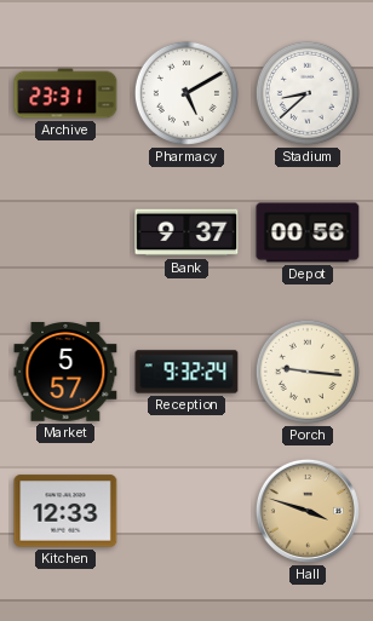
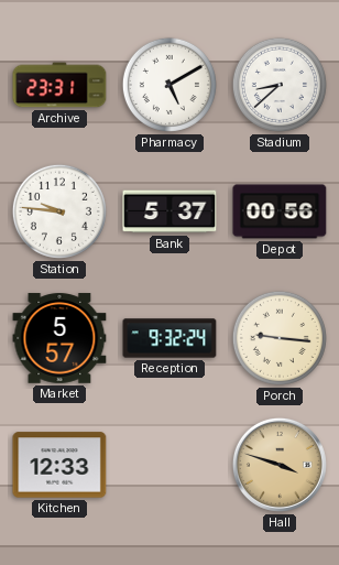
Station: none -> 9:46
Bank: 9:37 -> 5:37
